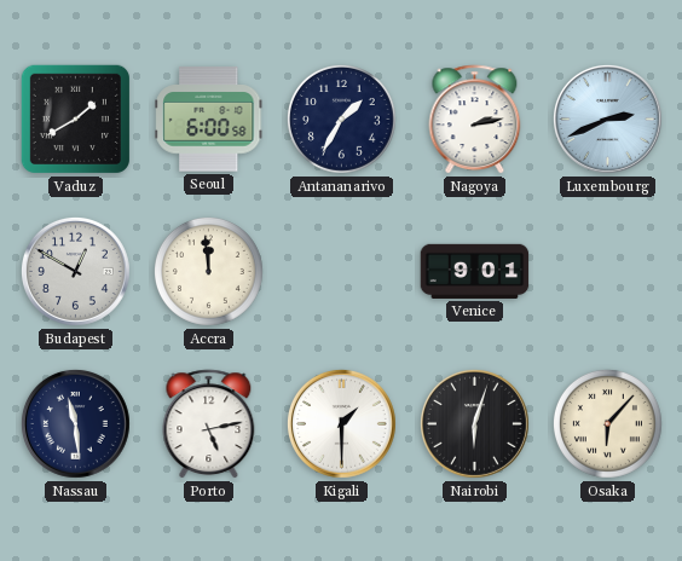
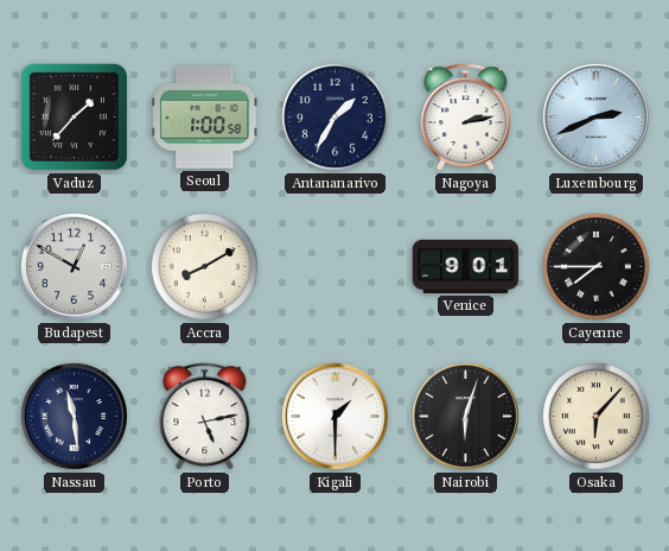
Vaduz: 1:40 -> 1:37
Seoul: 6:00 -> 1:00
Accra: 11:59 -> 8:10
Cayenne: none -> 7:45
